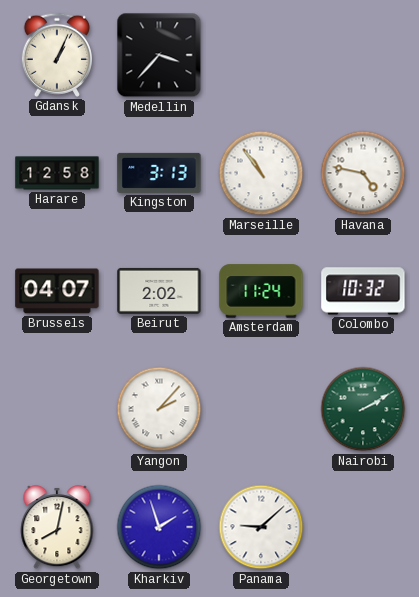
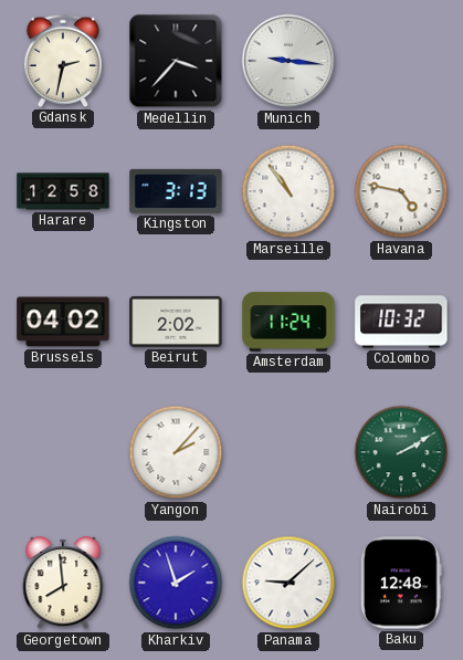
Gdansk: 1:04 -> 2:32
Munich: none -> 9:16
Brussels: 04:07 -> 04:02
Georgetown: 8:02 -> 7:59
Baku: none -> 12:48
